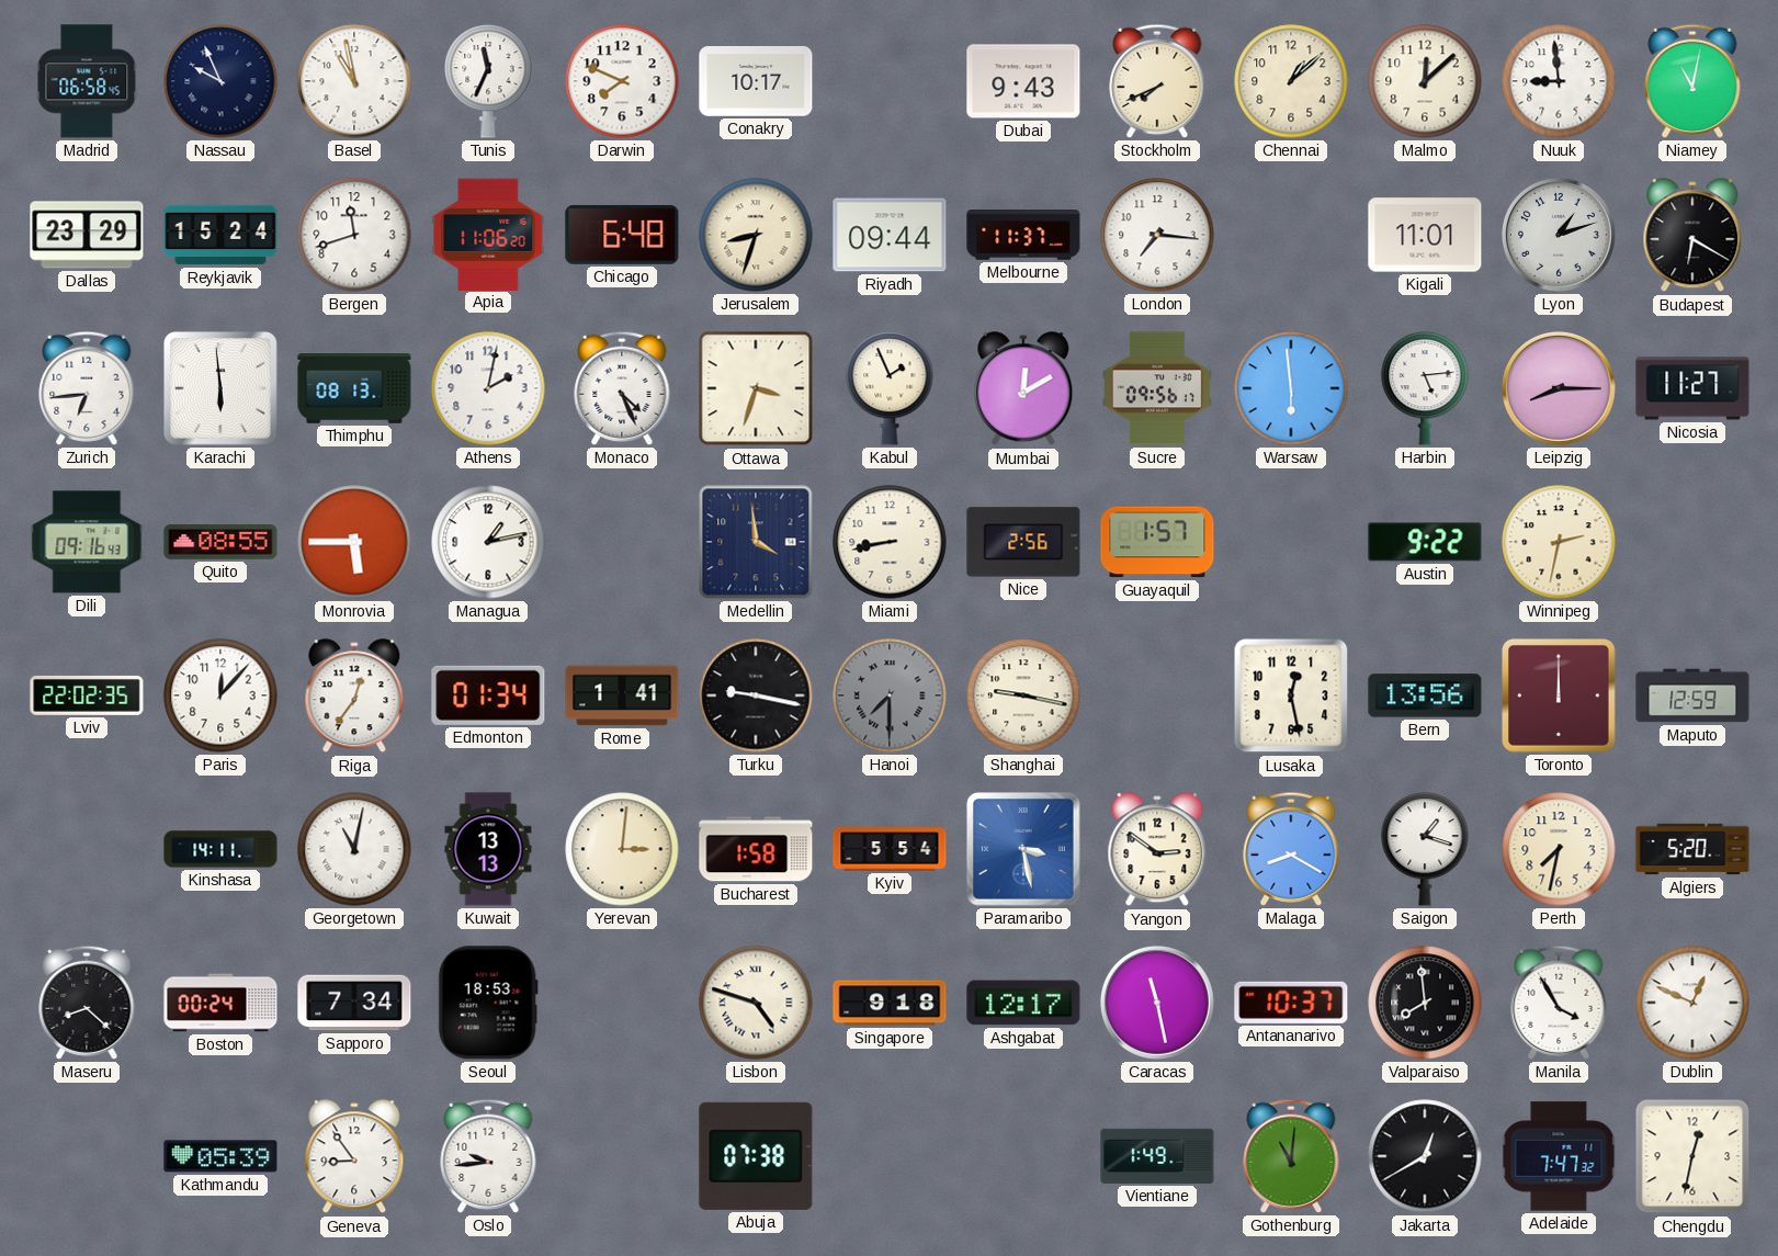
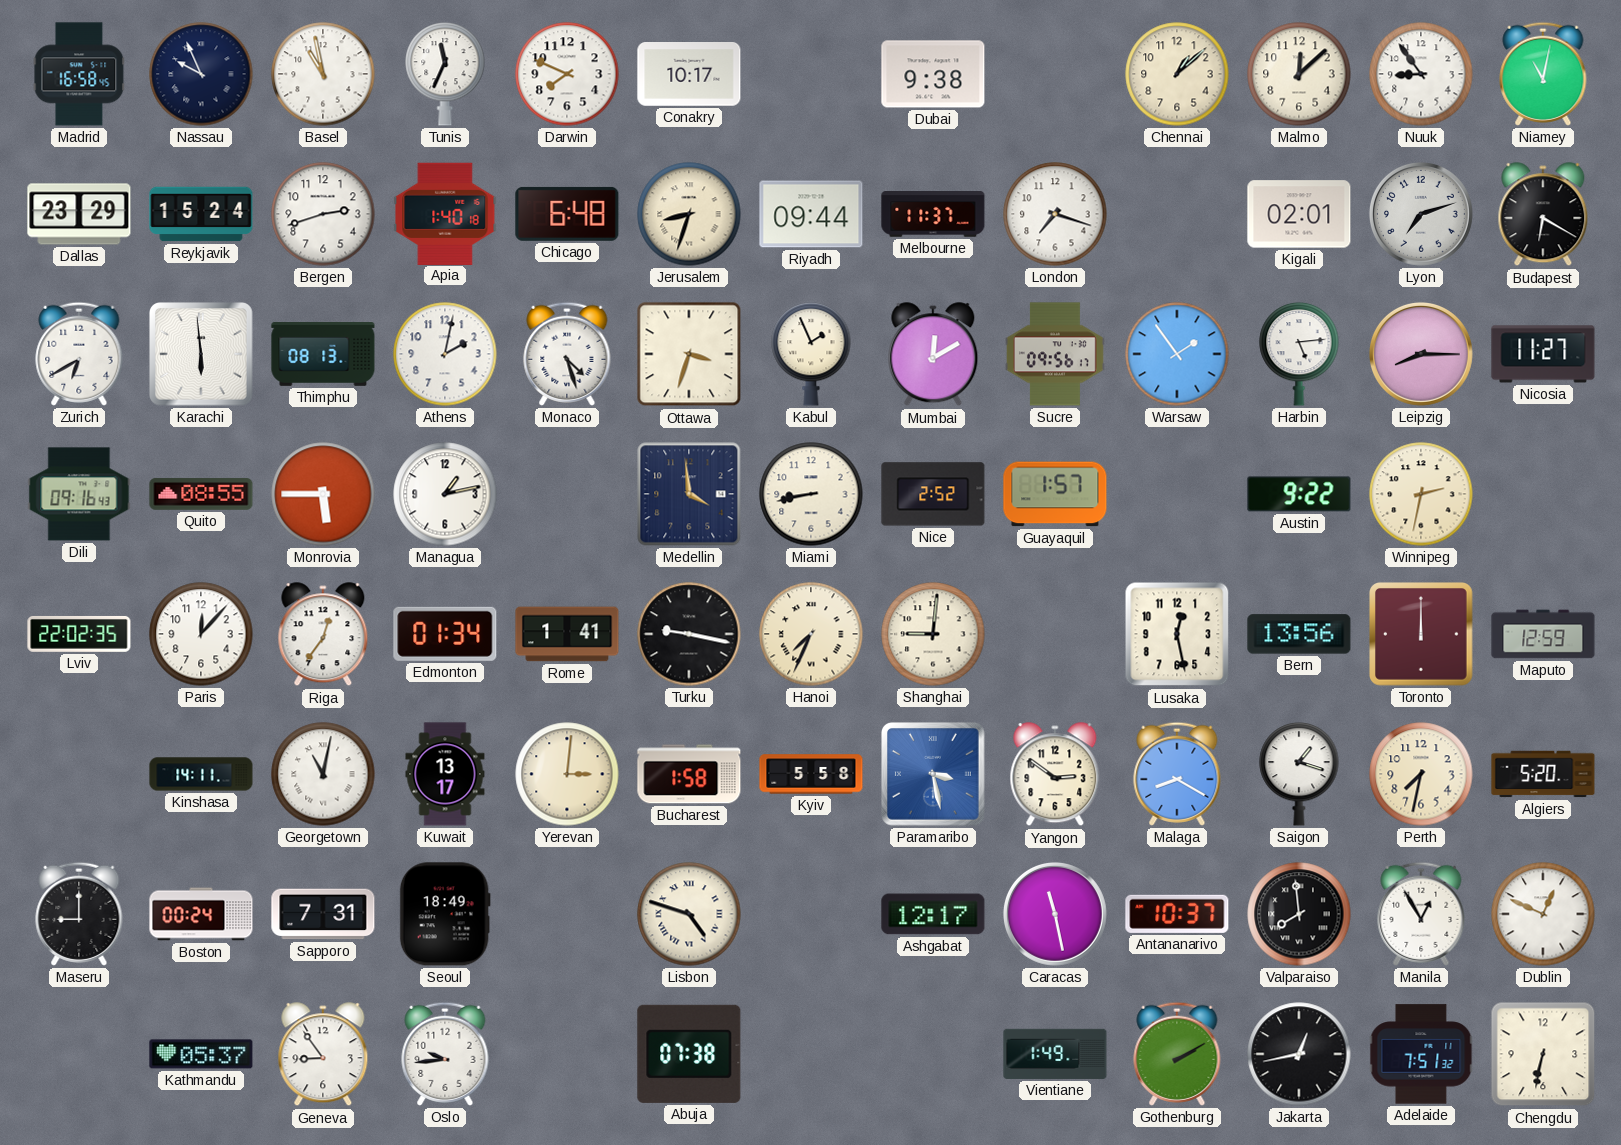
Madrid: 06:58 -> 16:58
Dubai: 9:43 -> 9:38
Stockholm: 7:41 -> none
Nuuk: 8:59 -> 8:54
Bergen: 11:42 -> 2:42
Apia: 11:06 -> 1:40
London: 7:16 -> 7:18
Kigali: 11:01 -> 02:01
Lyon: 1:12 -> 7:12
Zurich: 6:44 -> 6:40
Monaco: 4:26 -> 4:27
Warsaw: 5:59 -> 1:54
Nice: 2:56 -> 2:52
Hanoi: 7:30 -> 7:34
Hanoi dial: grey -> cream
Shanghai: 9:17 -> 9:01
Kuwait: 13:13 -> 13:17
Kyiv: 5:54 -> 5:58
Maseru: 8:22 -> 9:00
Sapporo: 7:34 -> 7:31
Seoul: 18:53 -> 18:49
Singapore: 9:18 -> none
Manila: 3:55 -> 12:55
Kathmandu: 05:39 -> 05:37
Gothenburg: 11:01 -> 2:10
Jakarta: 12:40 -> 12:43
Adelaide: 7:47 -> 7:51
Chengdu: 12:32 -> 6:32
